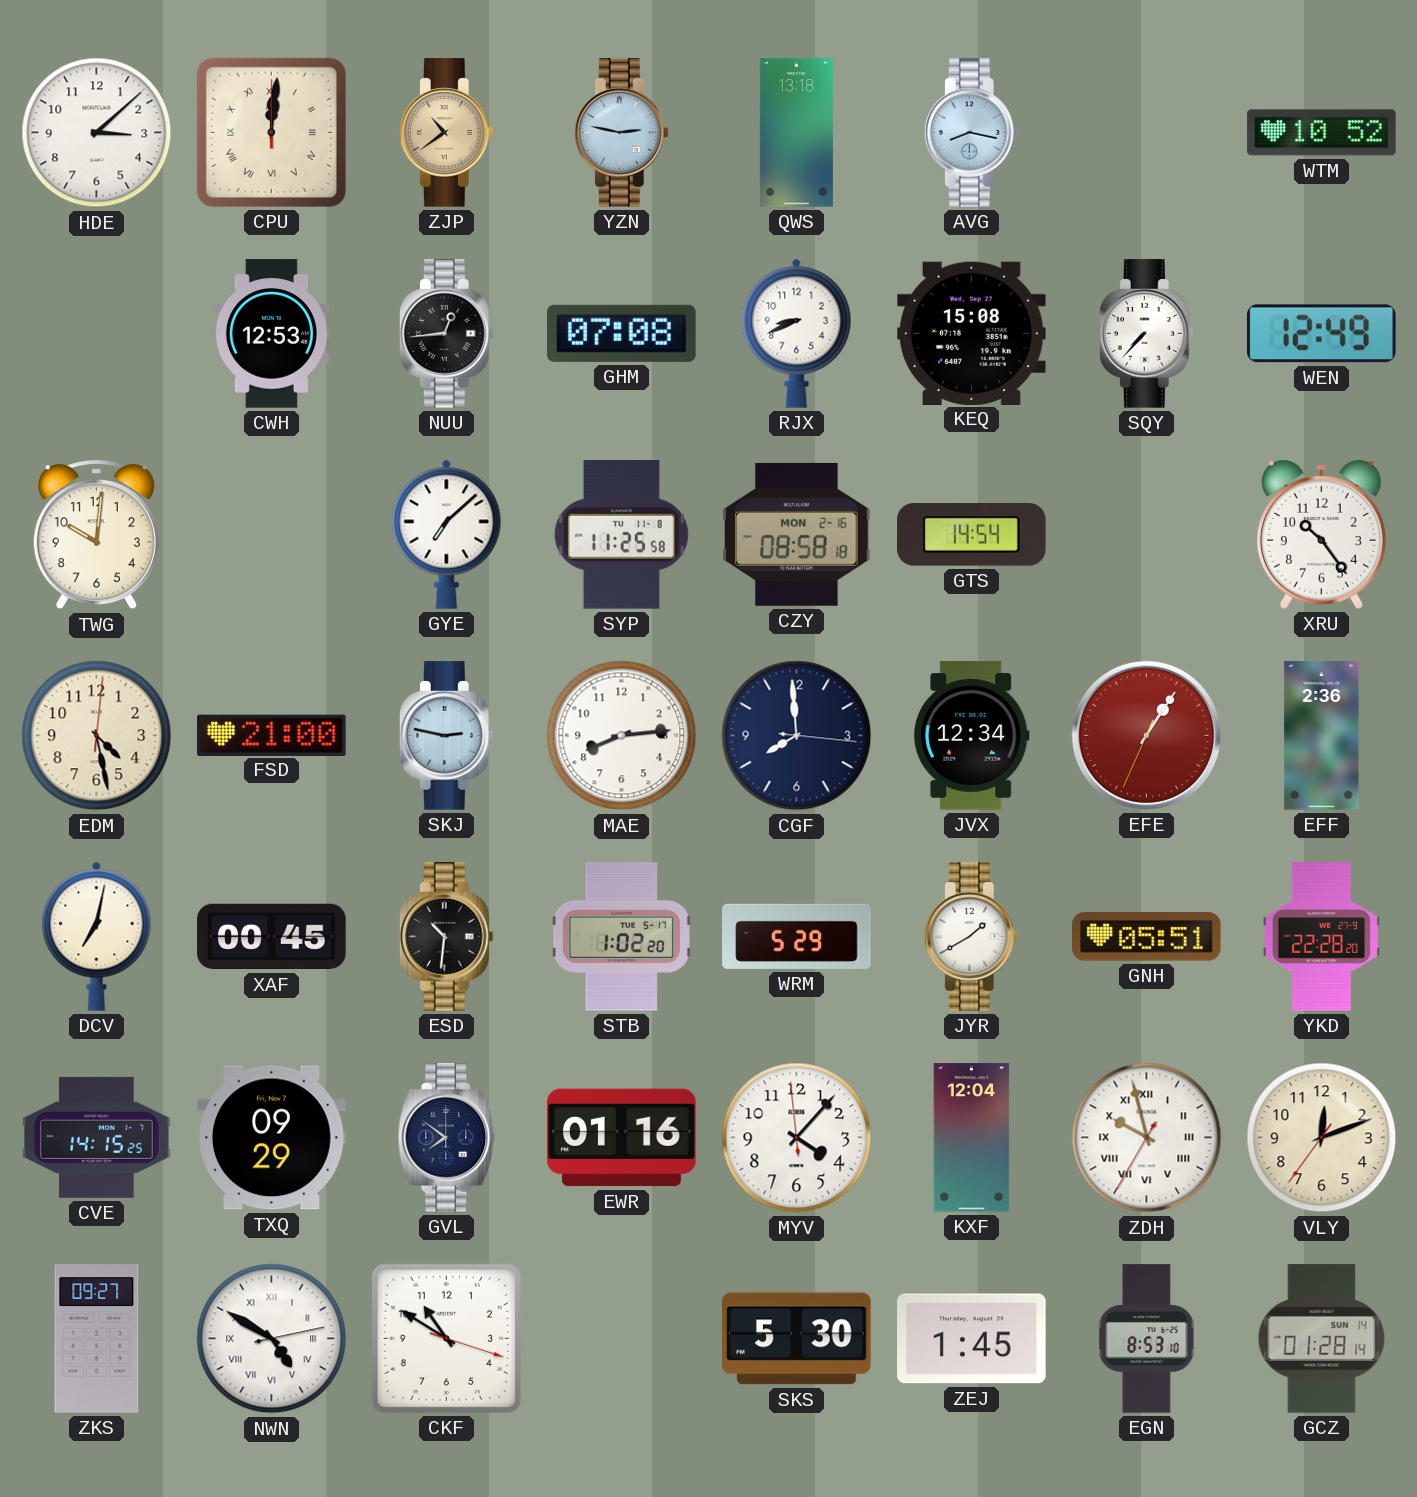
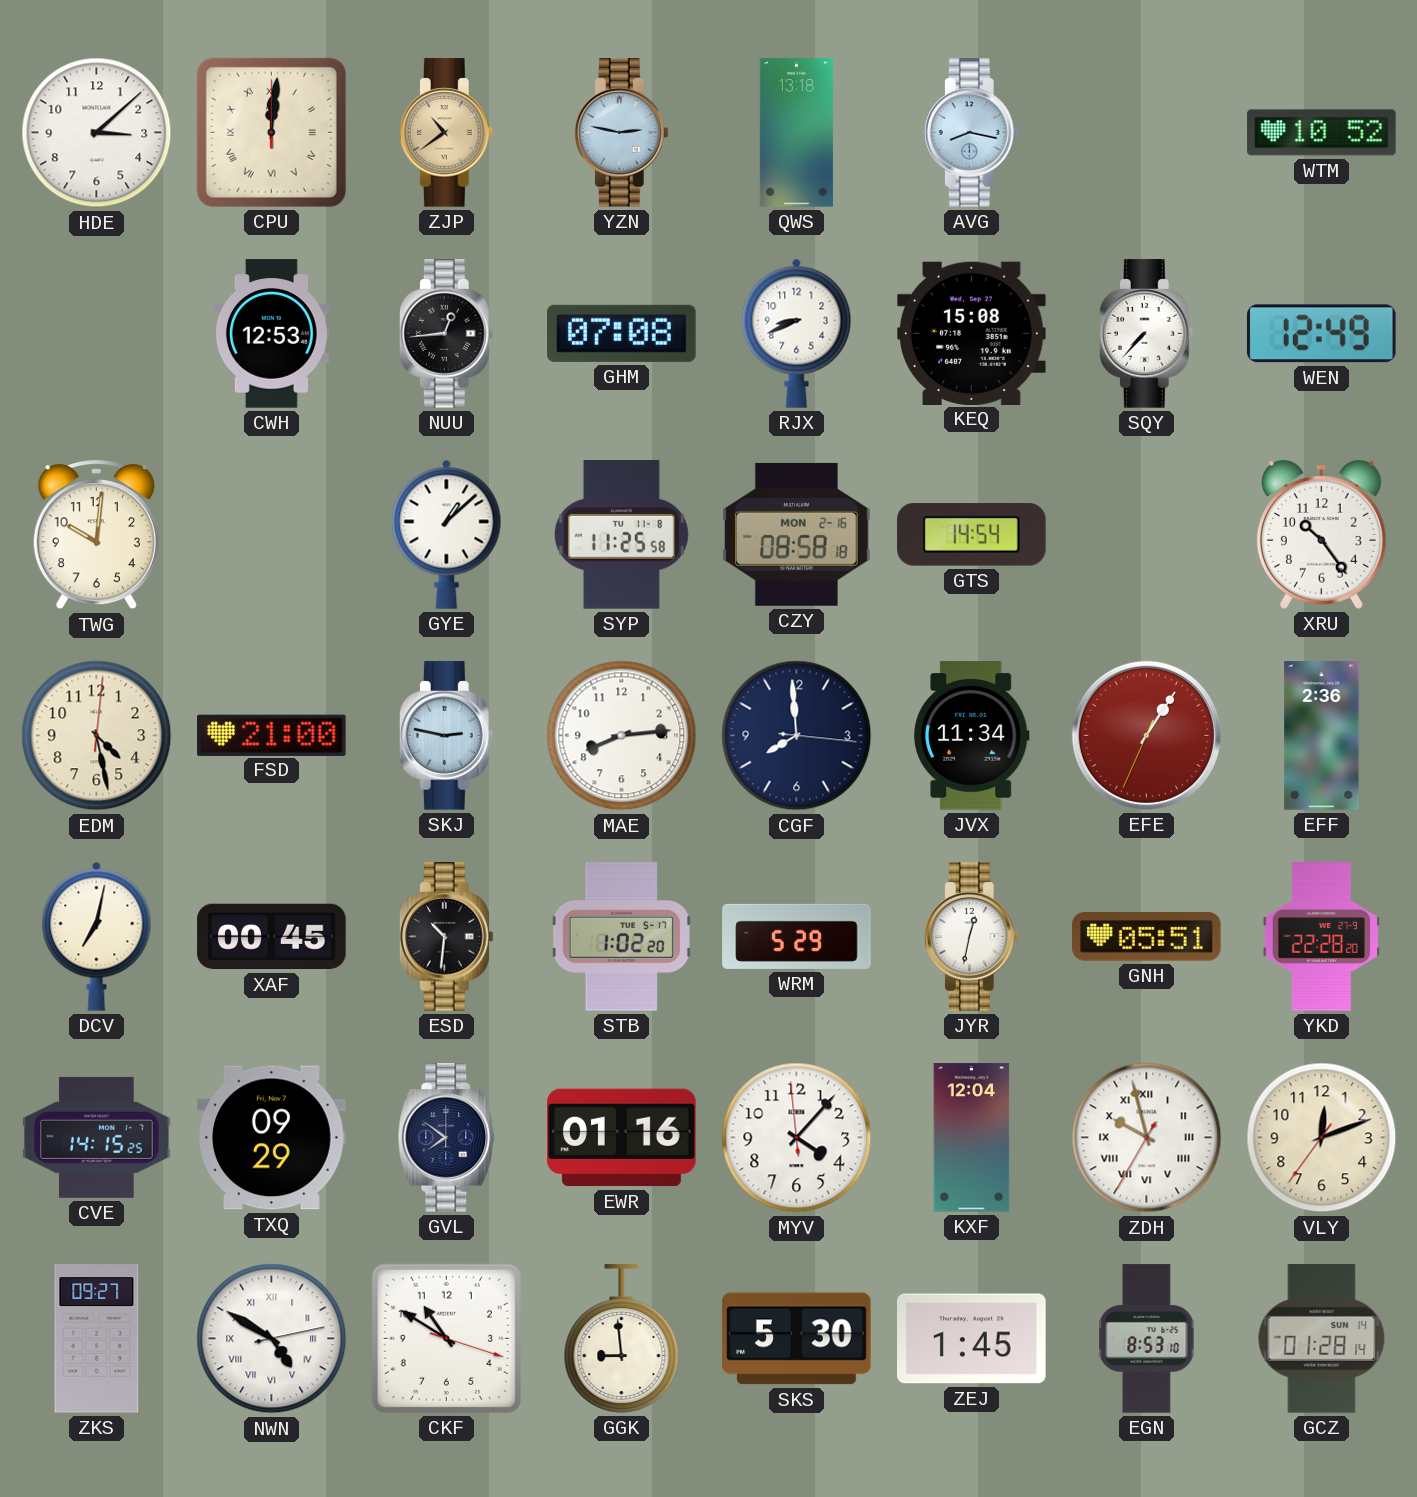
GYE: 7:08 -> 1:08
JVX: 12:34 -> 11:34
JYR: 1:40 -> 12:32
GGK: none -> 8:59
